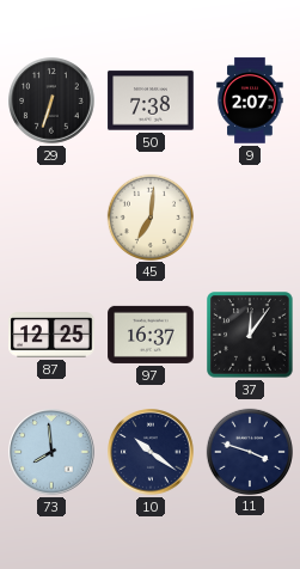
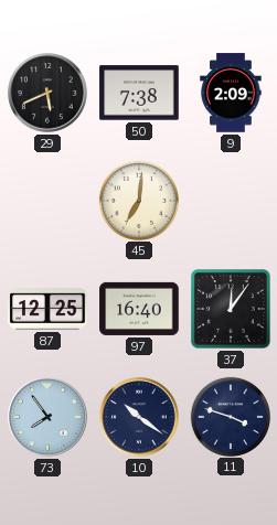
29: 6:33 -> 5:41
9: 2:07 -> 2:09
97: 16:37 -> 16:40
73: 7:59 -> 7:54
